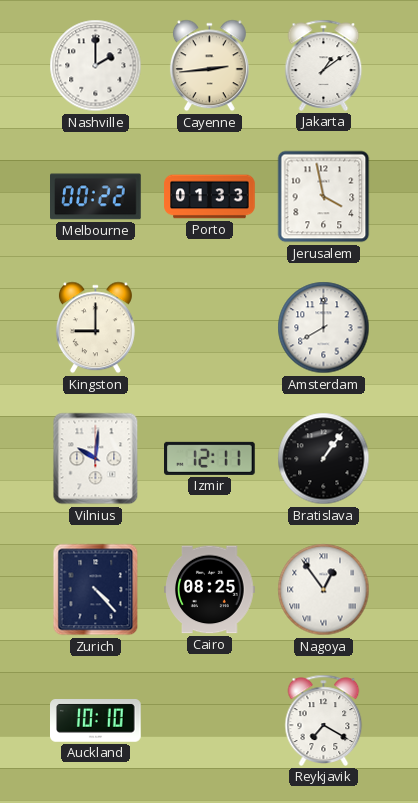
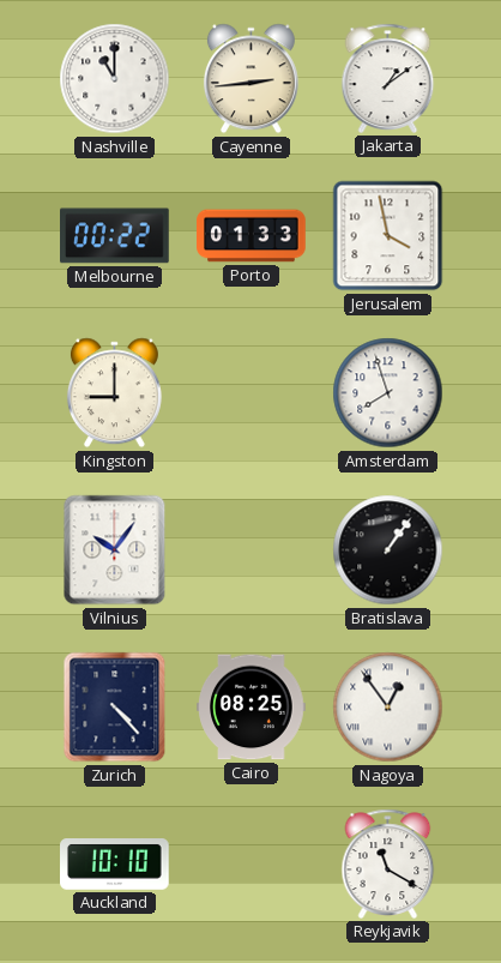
Nashville: 2:00 -> 11:00
Amsterdam: 8:00 -> 7:57
Vilnius: 10:01 -> 10:06
Izmir: 12:11 -> none
Reykjavik: 7:20 -> 11:20
